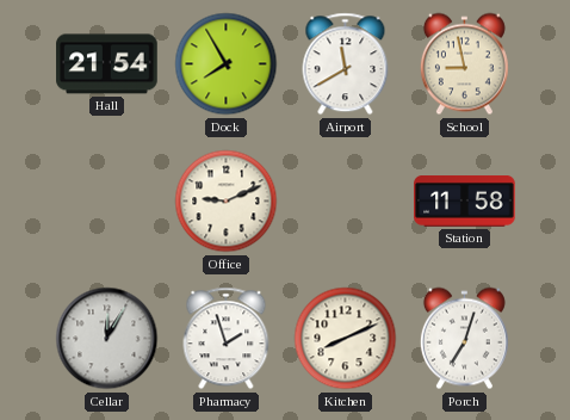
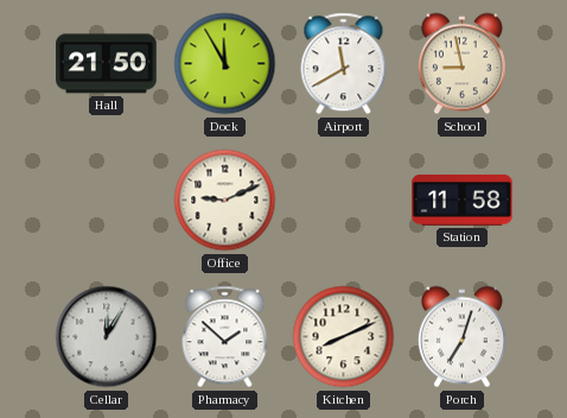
Hall: 21:54 -> 21:50
Dock: 7:55 -> 11:55
Pharmacy: 1:57 -> 1:52
